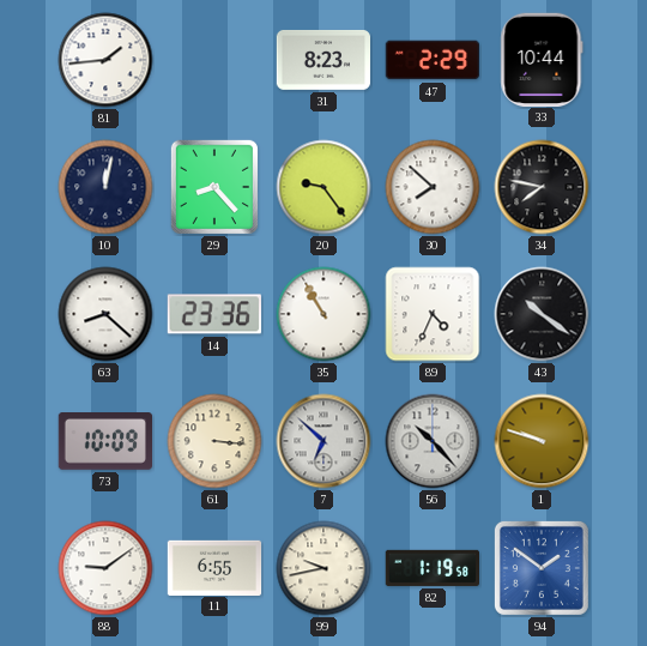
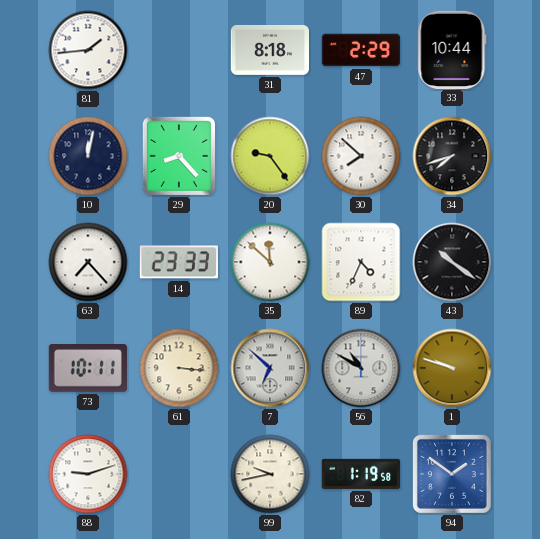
31: 8:23 -> 8:18
34: 7:47 -> 7:42
63: 8:22 -> 7:23
14: 23:36 -> 23:33
35: 10:55 -> 11:52
73: 10:09 -> 10:11
56: 10:23 -> 10:50
88: 9:09 -> 9:12
11: 6:55 -> none
